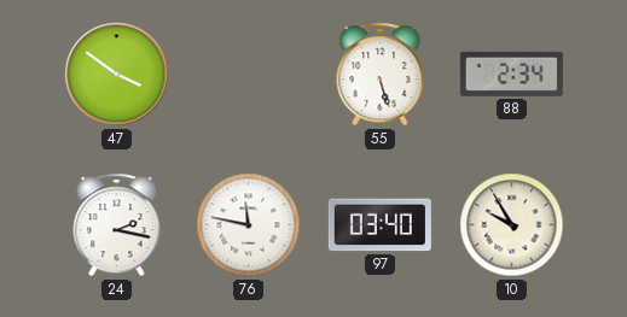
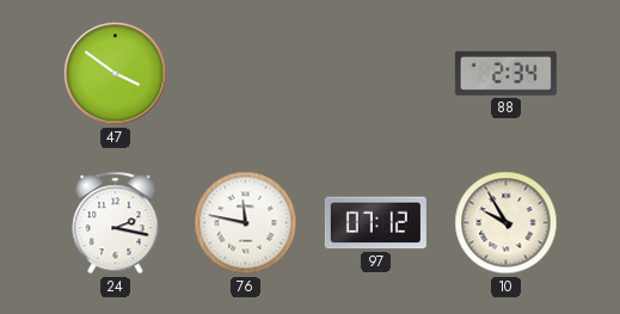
55: 5:27 -> none
97: 03:40 -> 07:12
